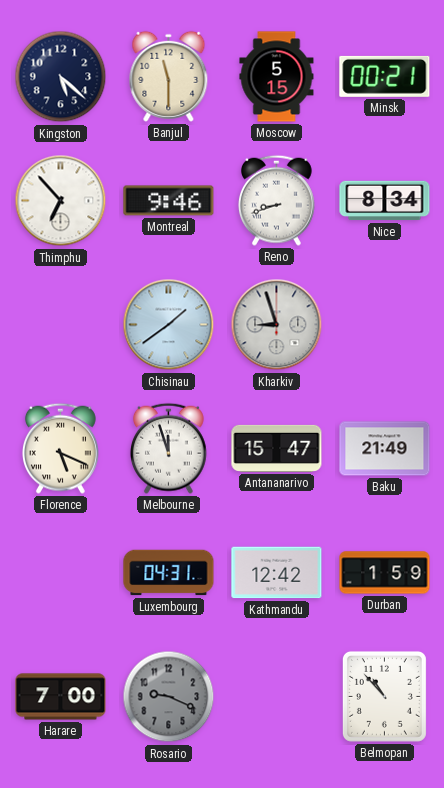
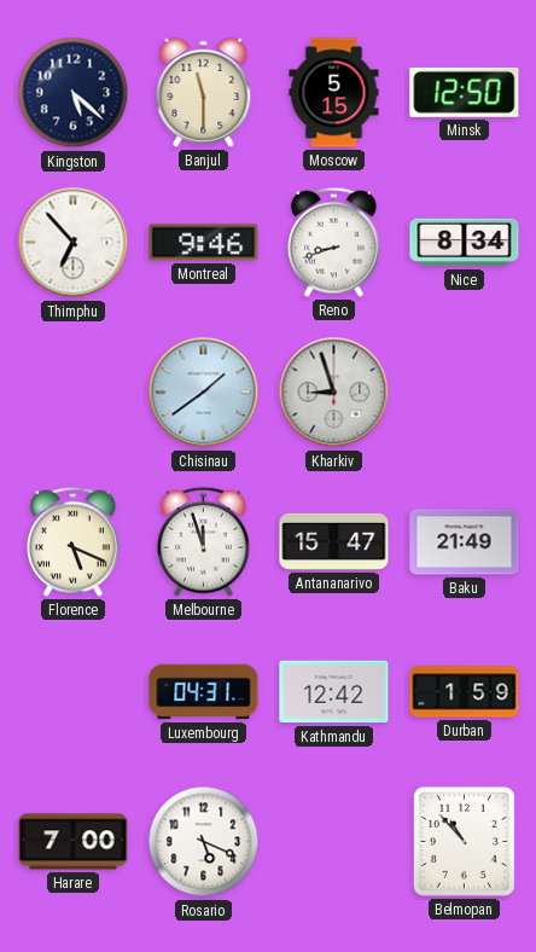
Minsk: 00:21 -> 12:50
Rosario: 9:19 -> 5:19
Rosario dial: grey -> white
